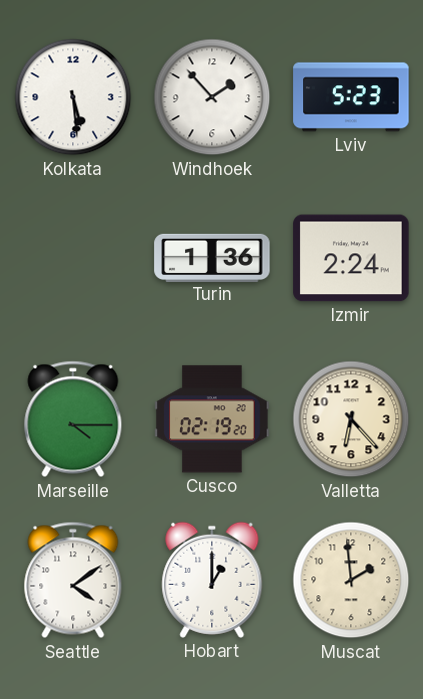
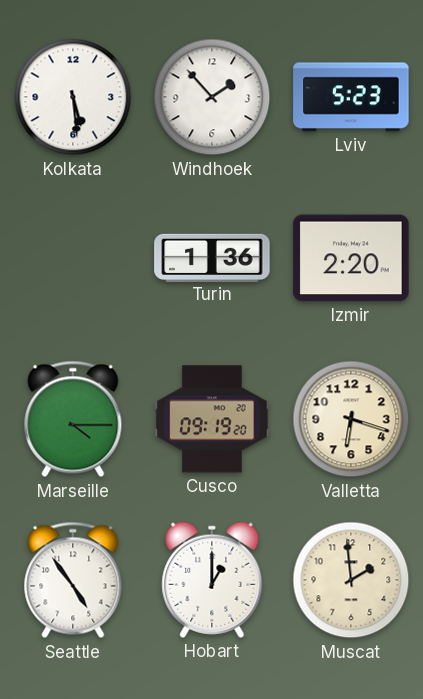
Izmir: 2:24 -> 2:20
Cusco: 02:19 -> 09:19
Valletta: 6:23 -> 6:18
Seattle: 4:09 -> 4:54
